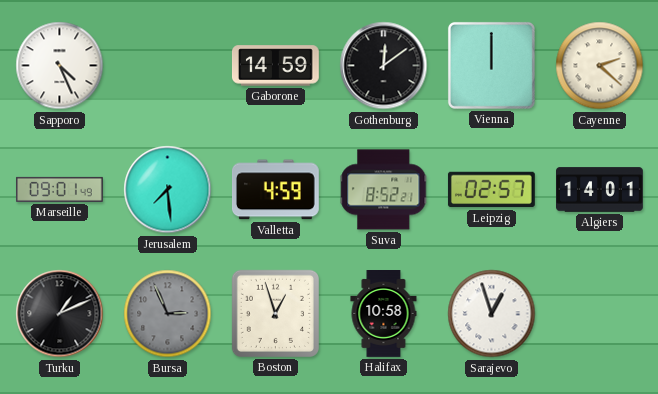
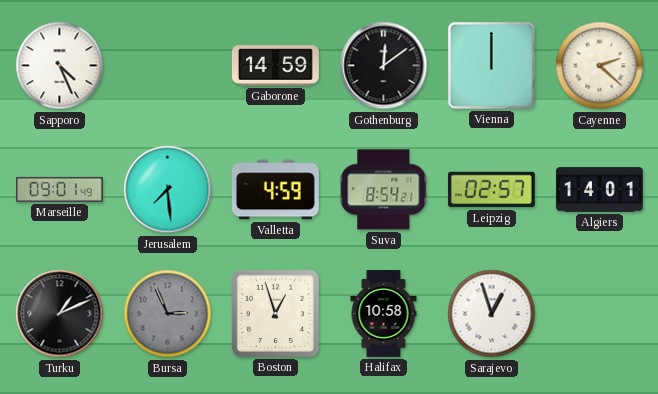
Suva: 8:52 -> 8:54
